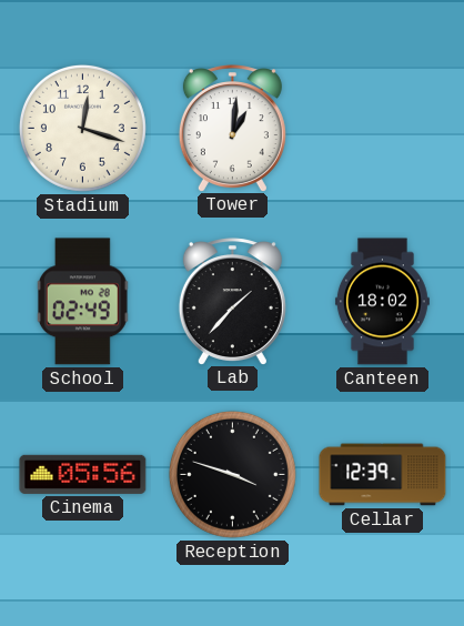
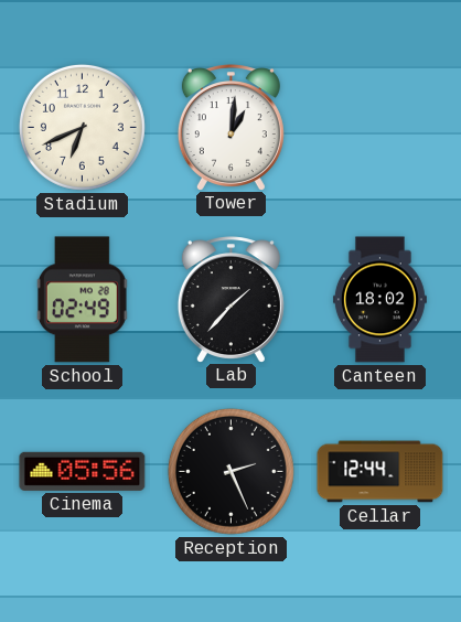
Stadium: 12:18 -> 6:41
Reception: 3:48 -> 2:26
Cellar: 12:39 -> 12:44
